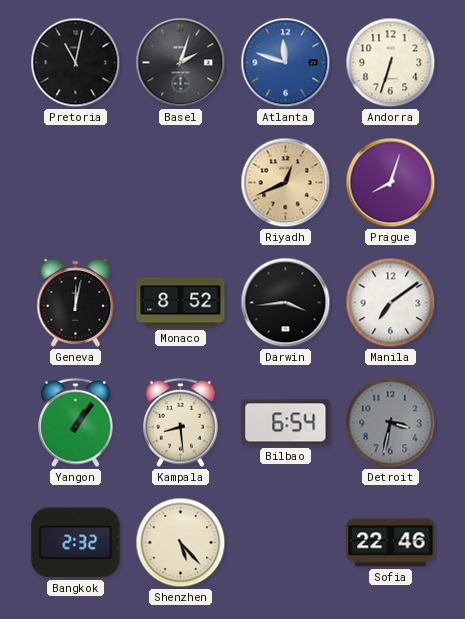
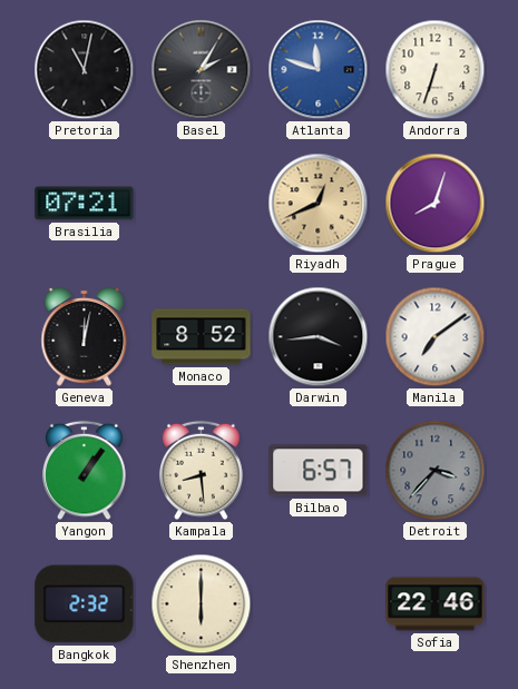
Basel: 2:03 -> 2:05
Brasilia: none -> 07:21
Bilbao: 6:54 -> 6:57
Detroit: 3:32 -> 3:37
Shenzhen: 5:23 -> 6:00
